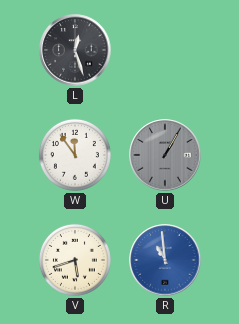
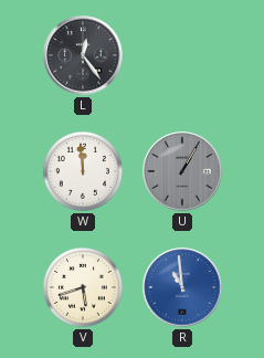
L: 12:27 -> 12:24
W: 11:54 -> 11:59
